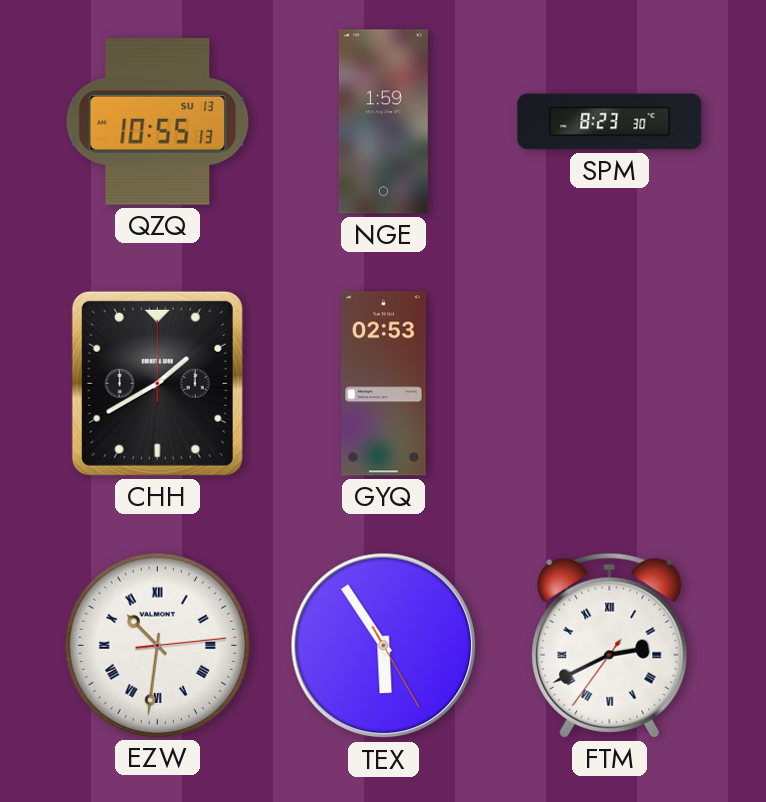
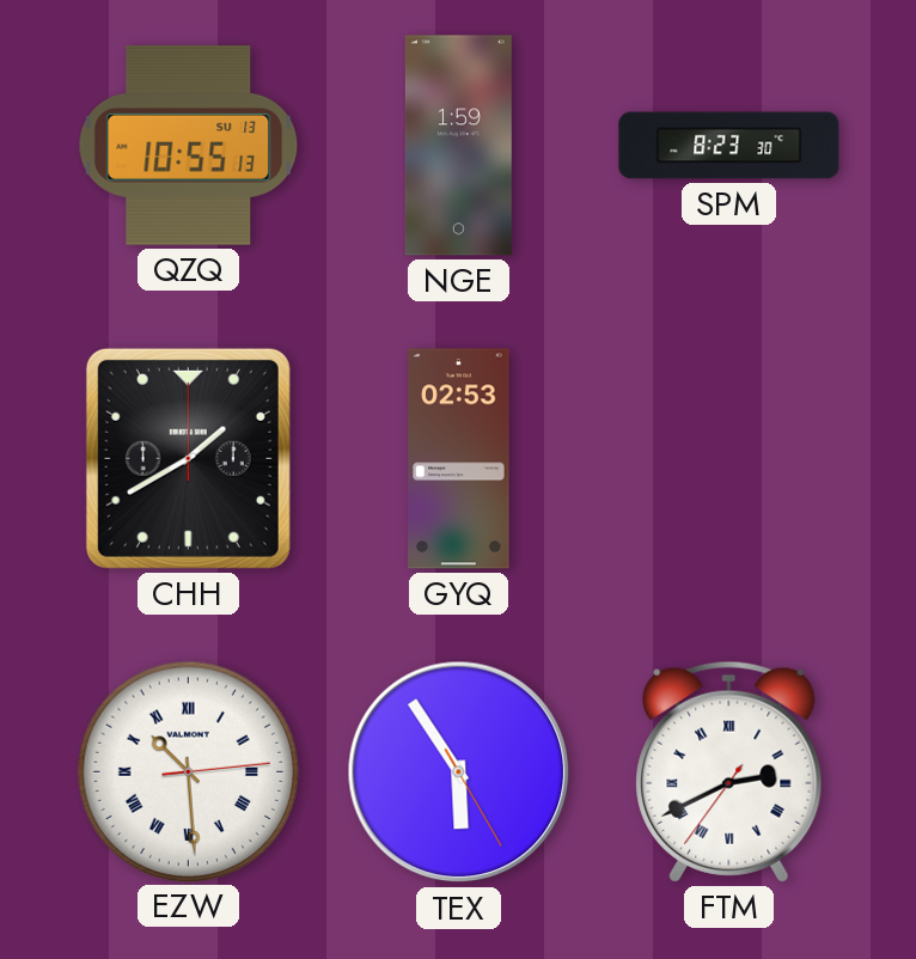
EZW: 10:31 -> 10:29
